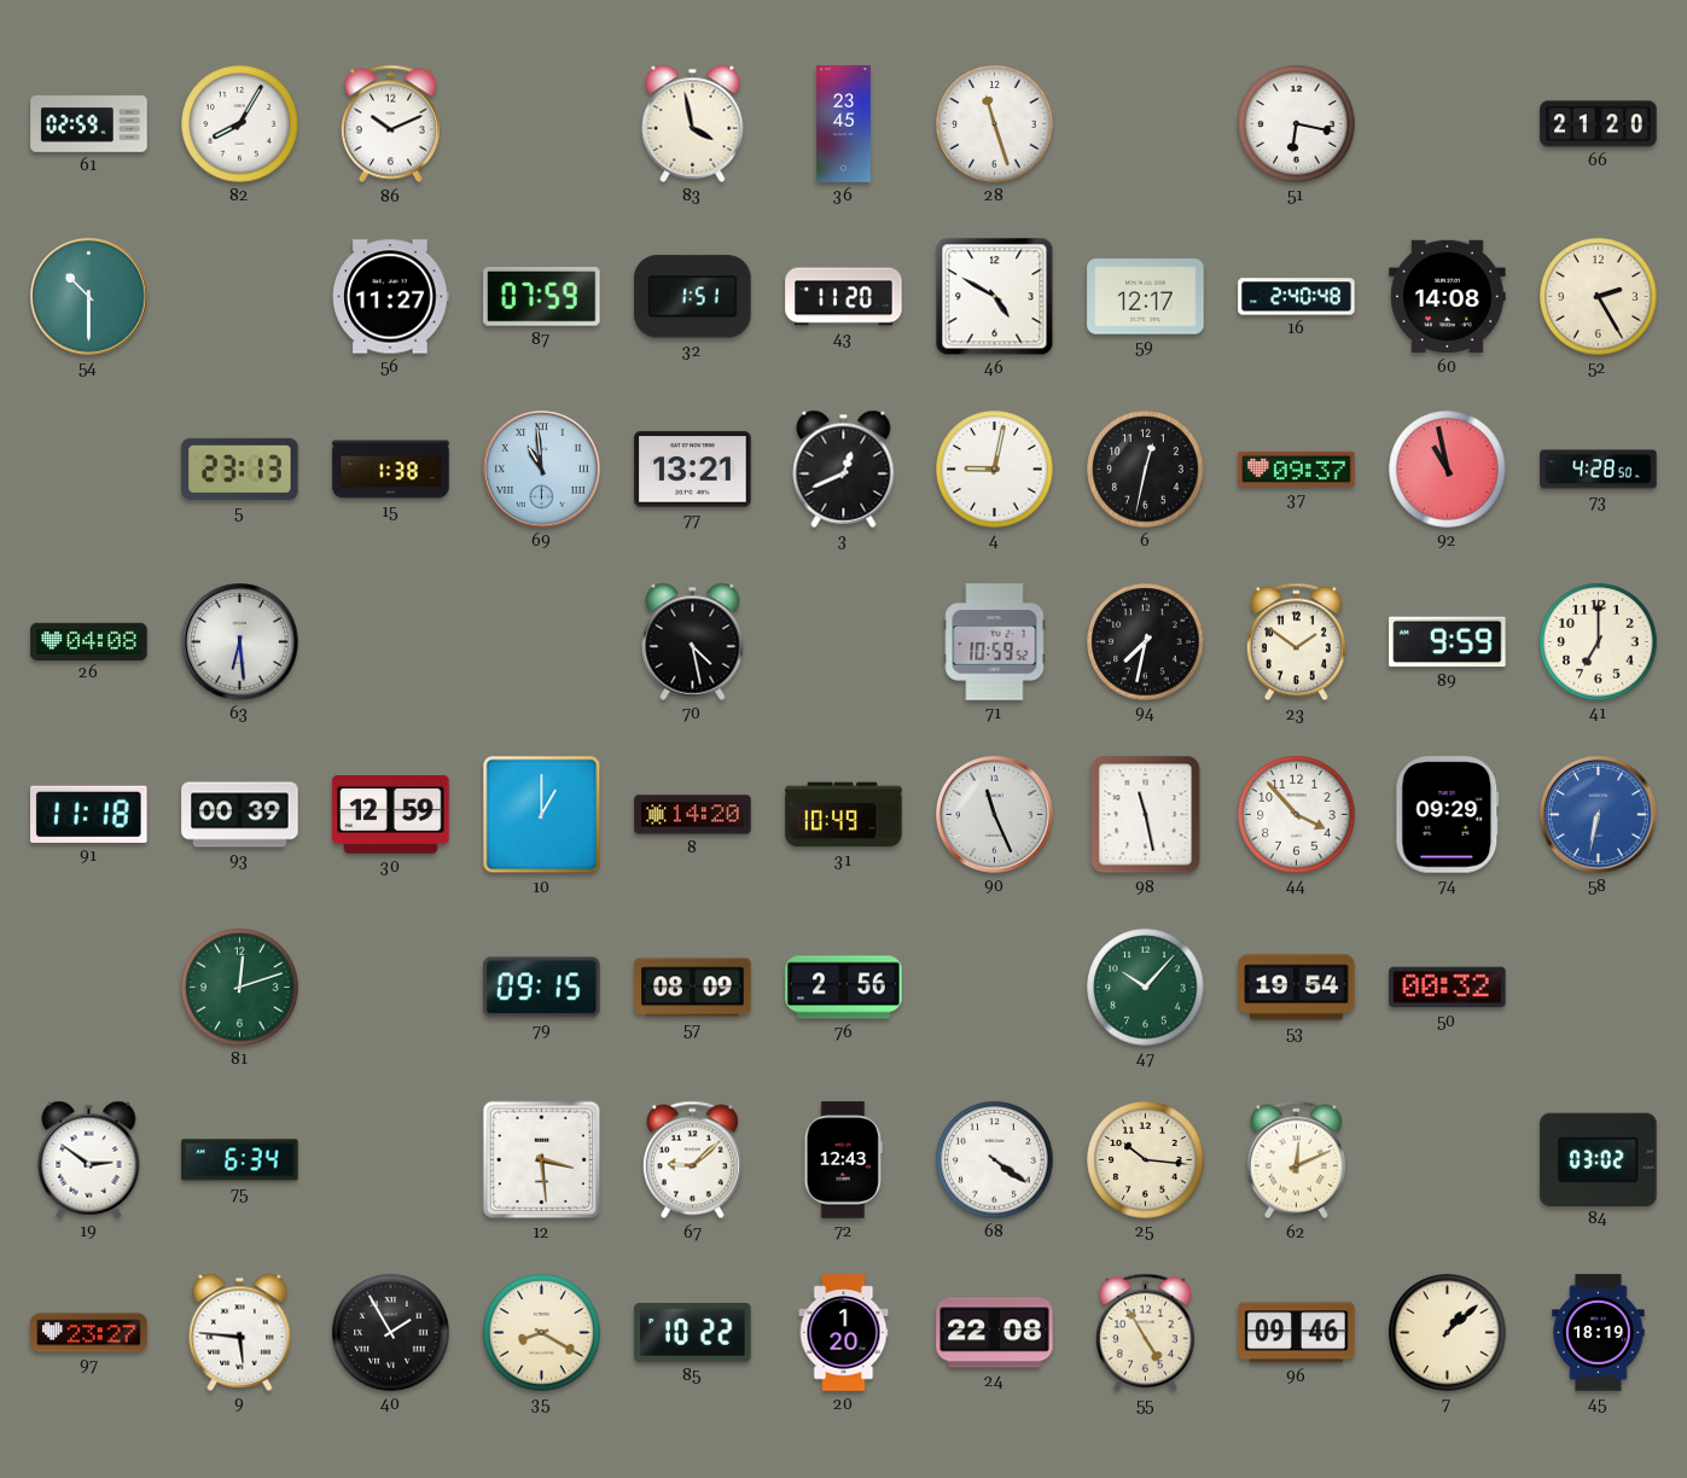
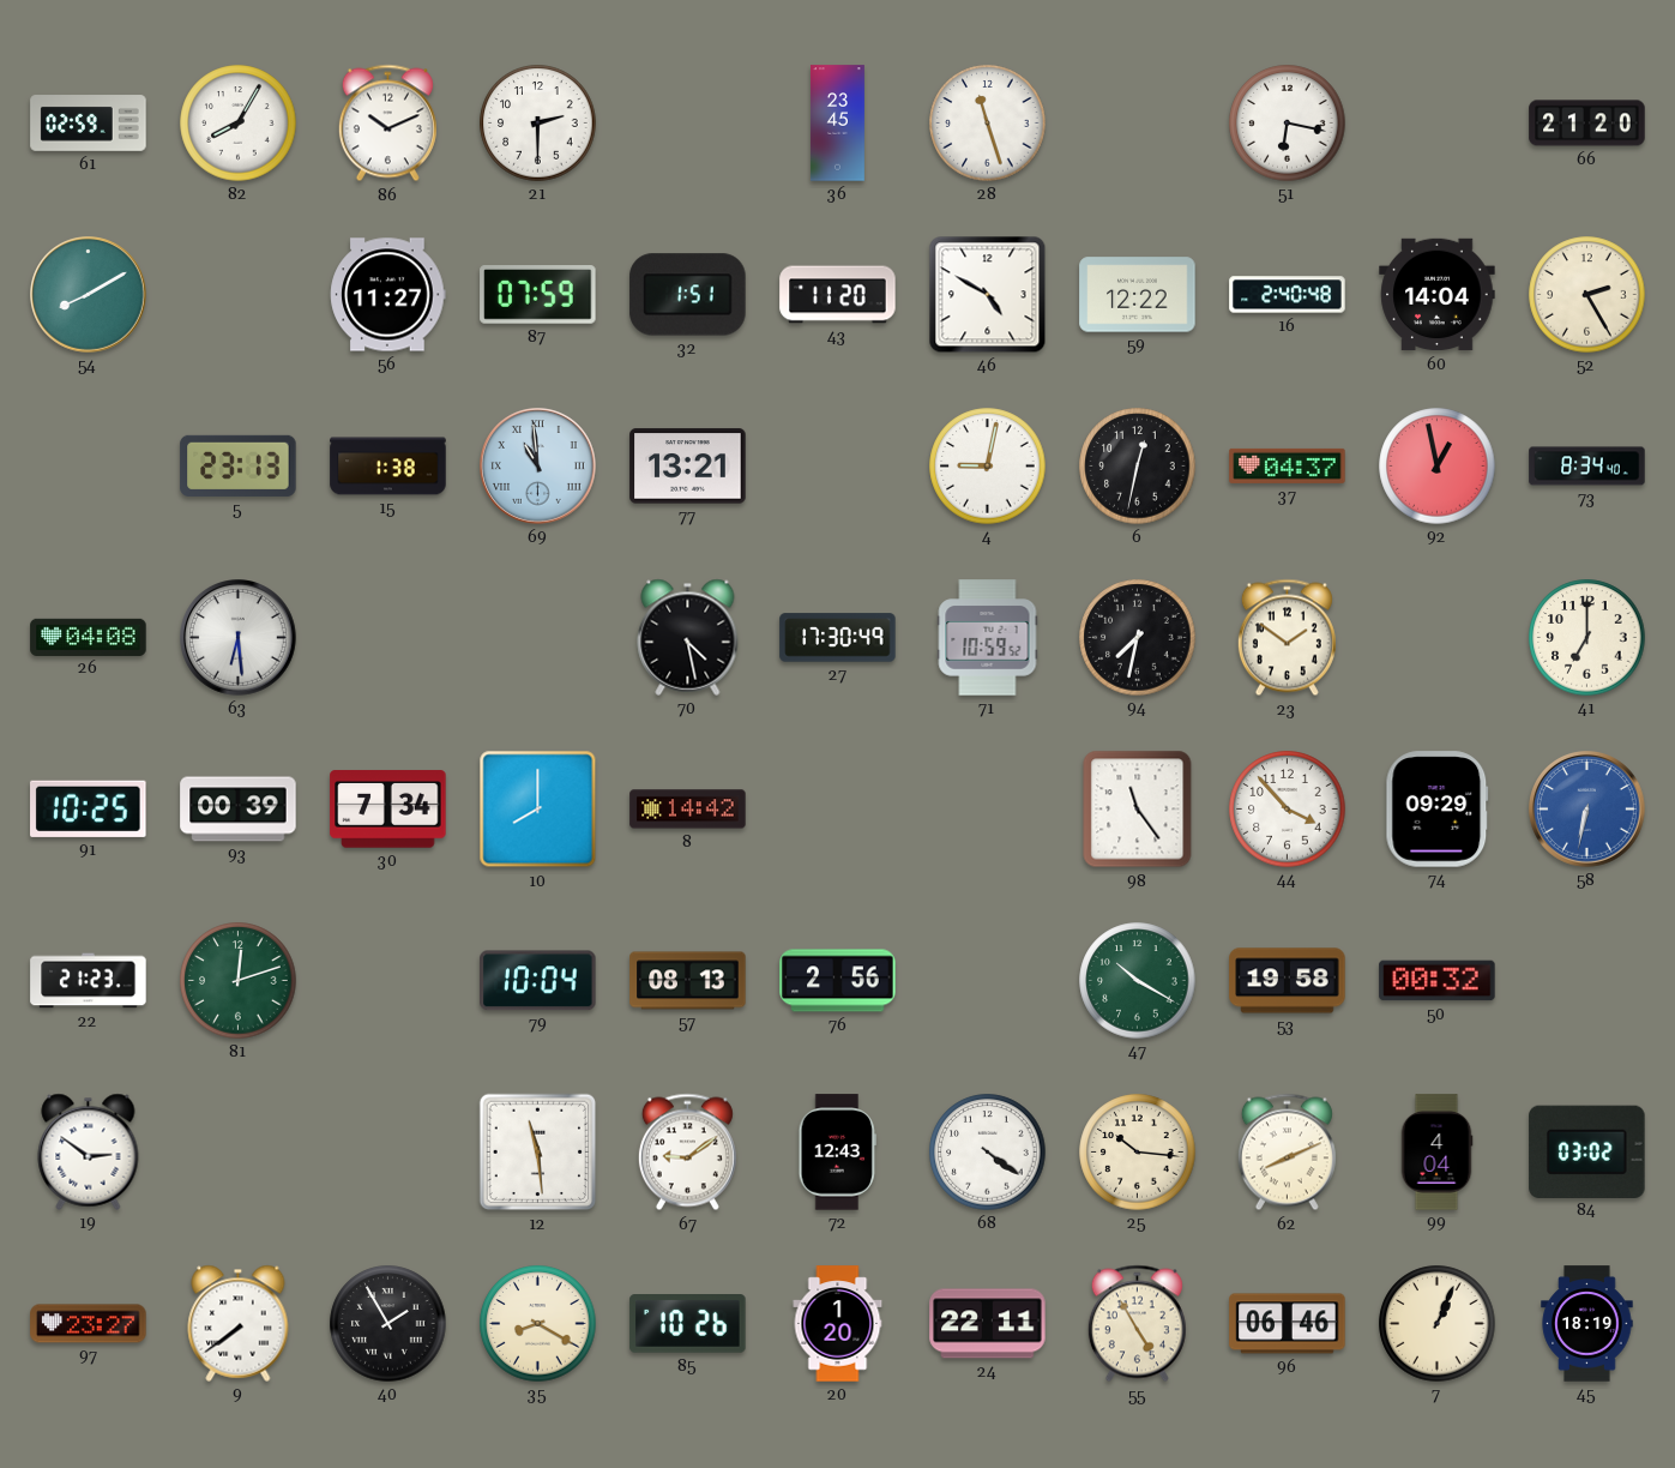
21: none -> 2:30
83: 3:58 -> none
54: 10:30 -> 8:10
59: 12:17 -> 12:22
60: 14:08 -> 14:04
3: 12:41 -> none
37: 09:37 -> 04:37
92: 10:58 -> 12:58
73: 4:28 -> 8:34
27: none -> 17:30
89: 9:59 -> none
91: 11:18 -> 10:25
30: 12:59 -> 7:34
10: 1:00 -> 8:00
8: 14:20 -> 14:42
31: 10:49 -> none
90: 11:26 -> none
98: 11:28 -> 11:24
22: none -> 21:23
79: 09:15 -> 10:04
57: 08:09 -> 08:13
47: 10:07 -> 10:20
53: 19:54 -> 19:58
75: 6:34 -> none
12: 3:29 -> 11:29
67: 9:08 -> 9:09
62: 12:11 -> 8:11
99: none -> 4:04
9: 5:46 -> 7:39
85: 10:22 -> 10:26
24: 22:08 -> 22:11
96: 09:46 -> 06:46
7: 1:08 -> 1:04
